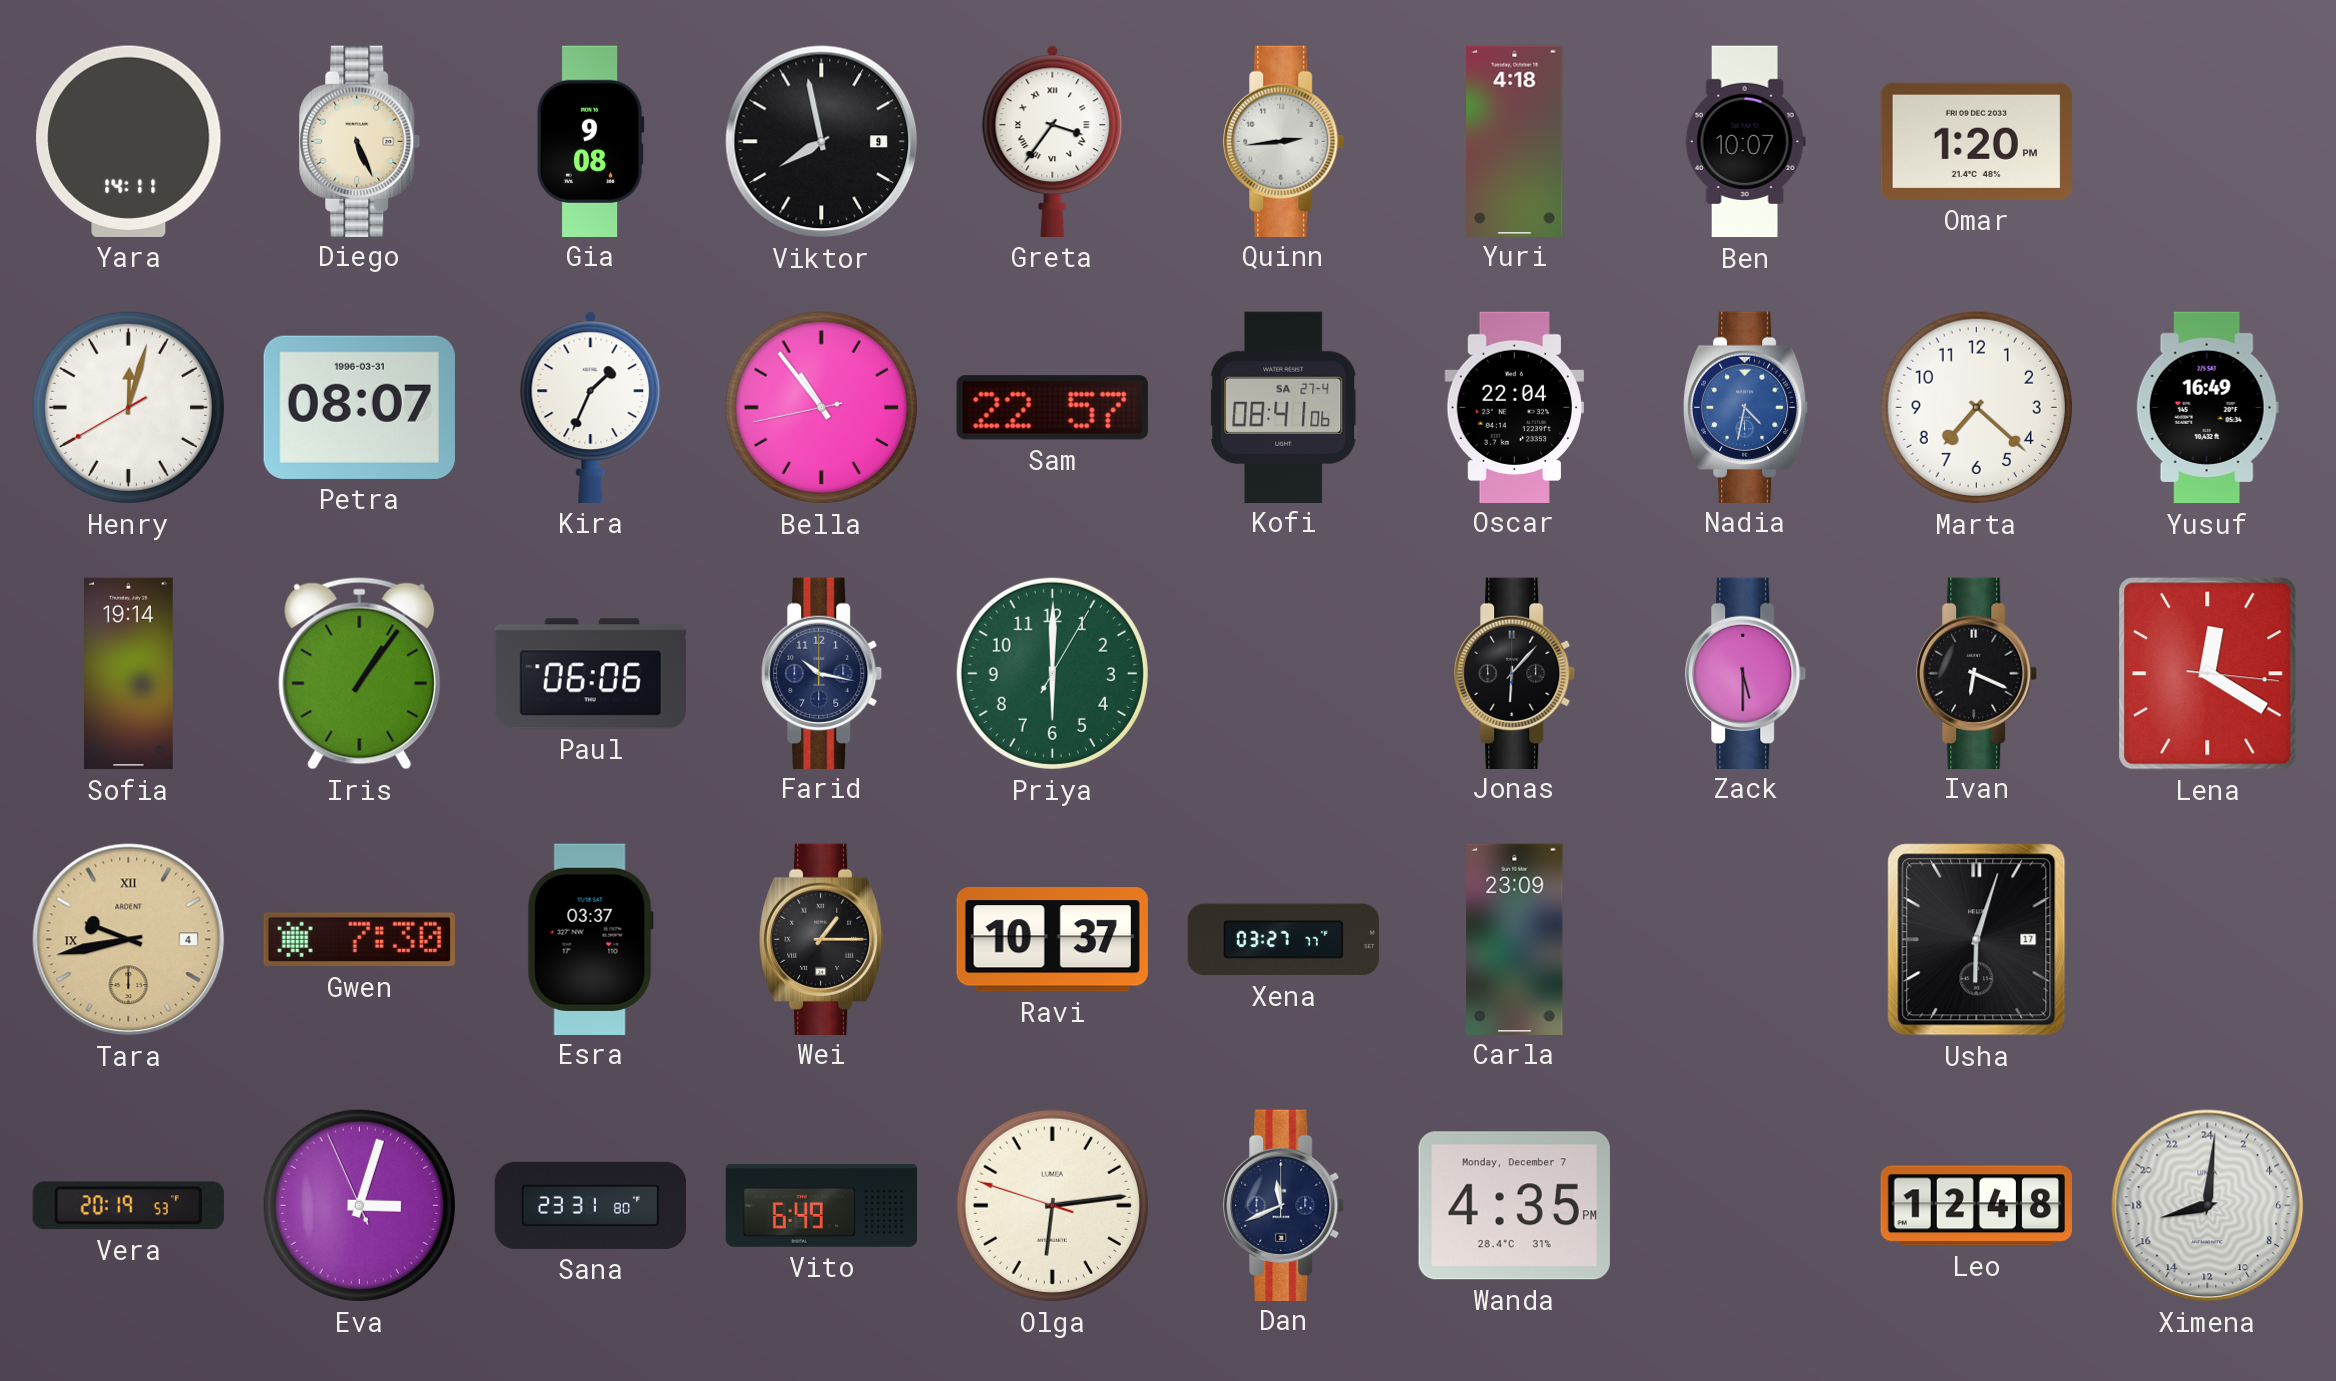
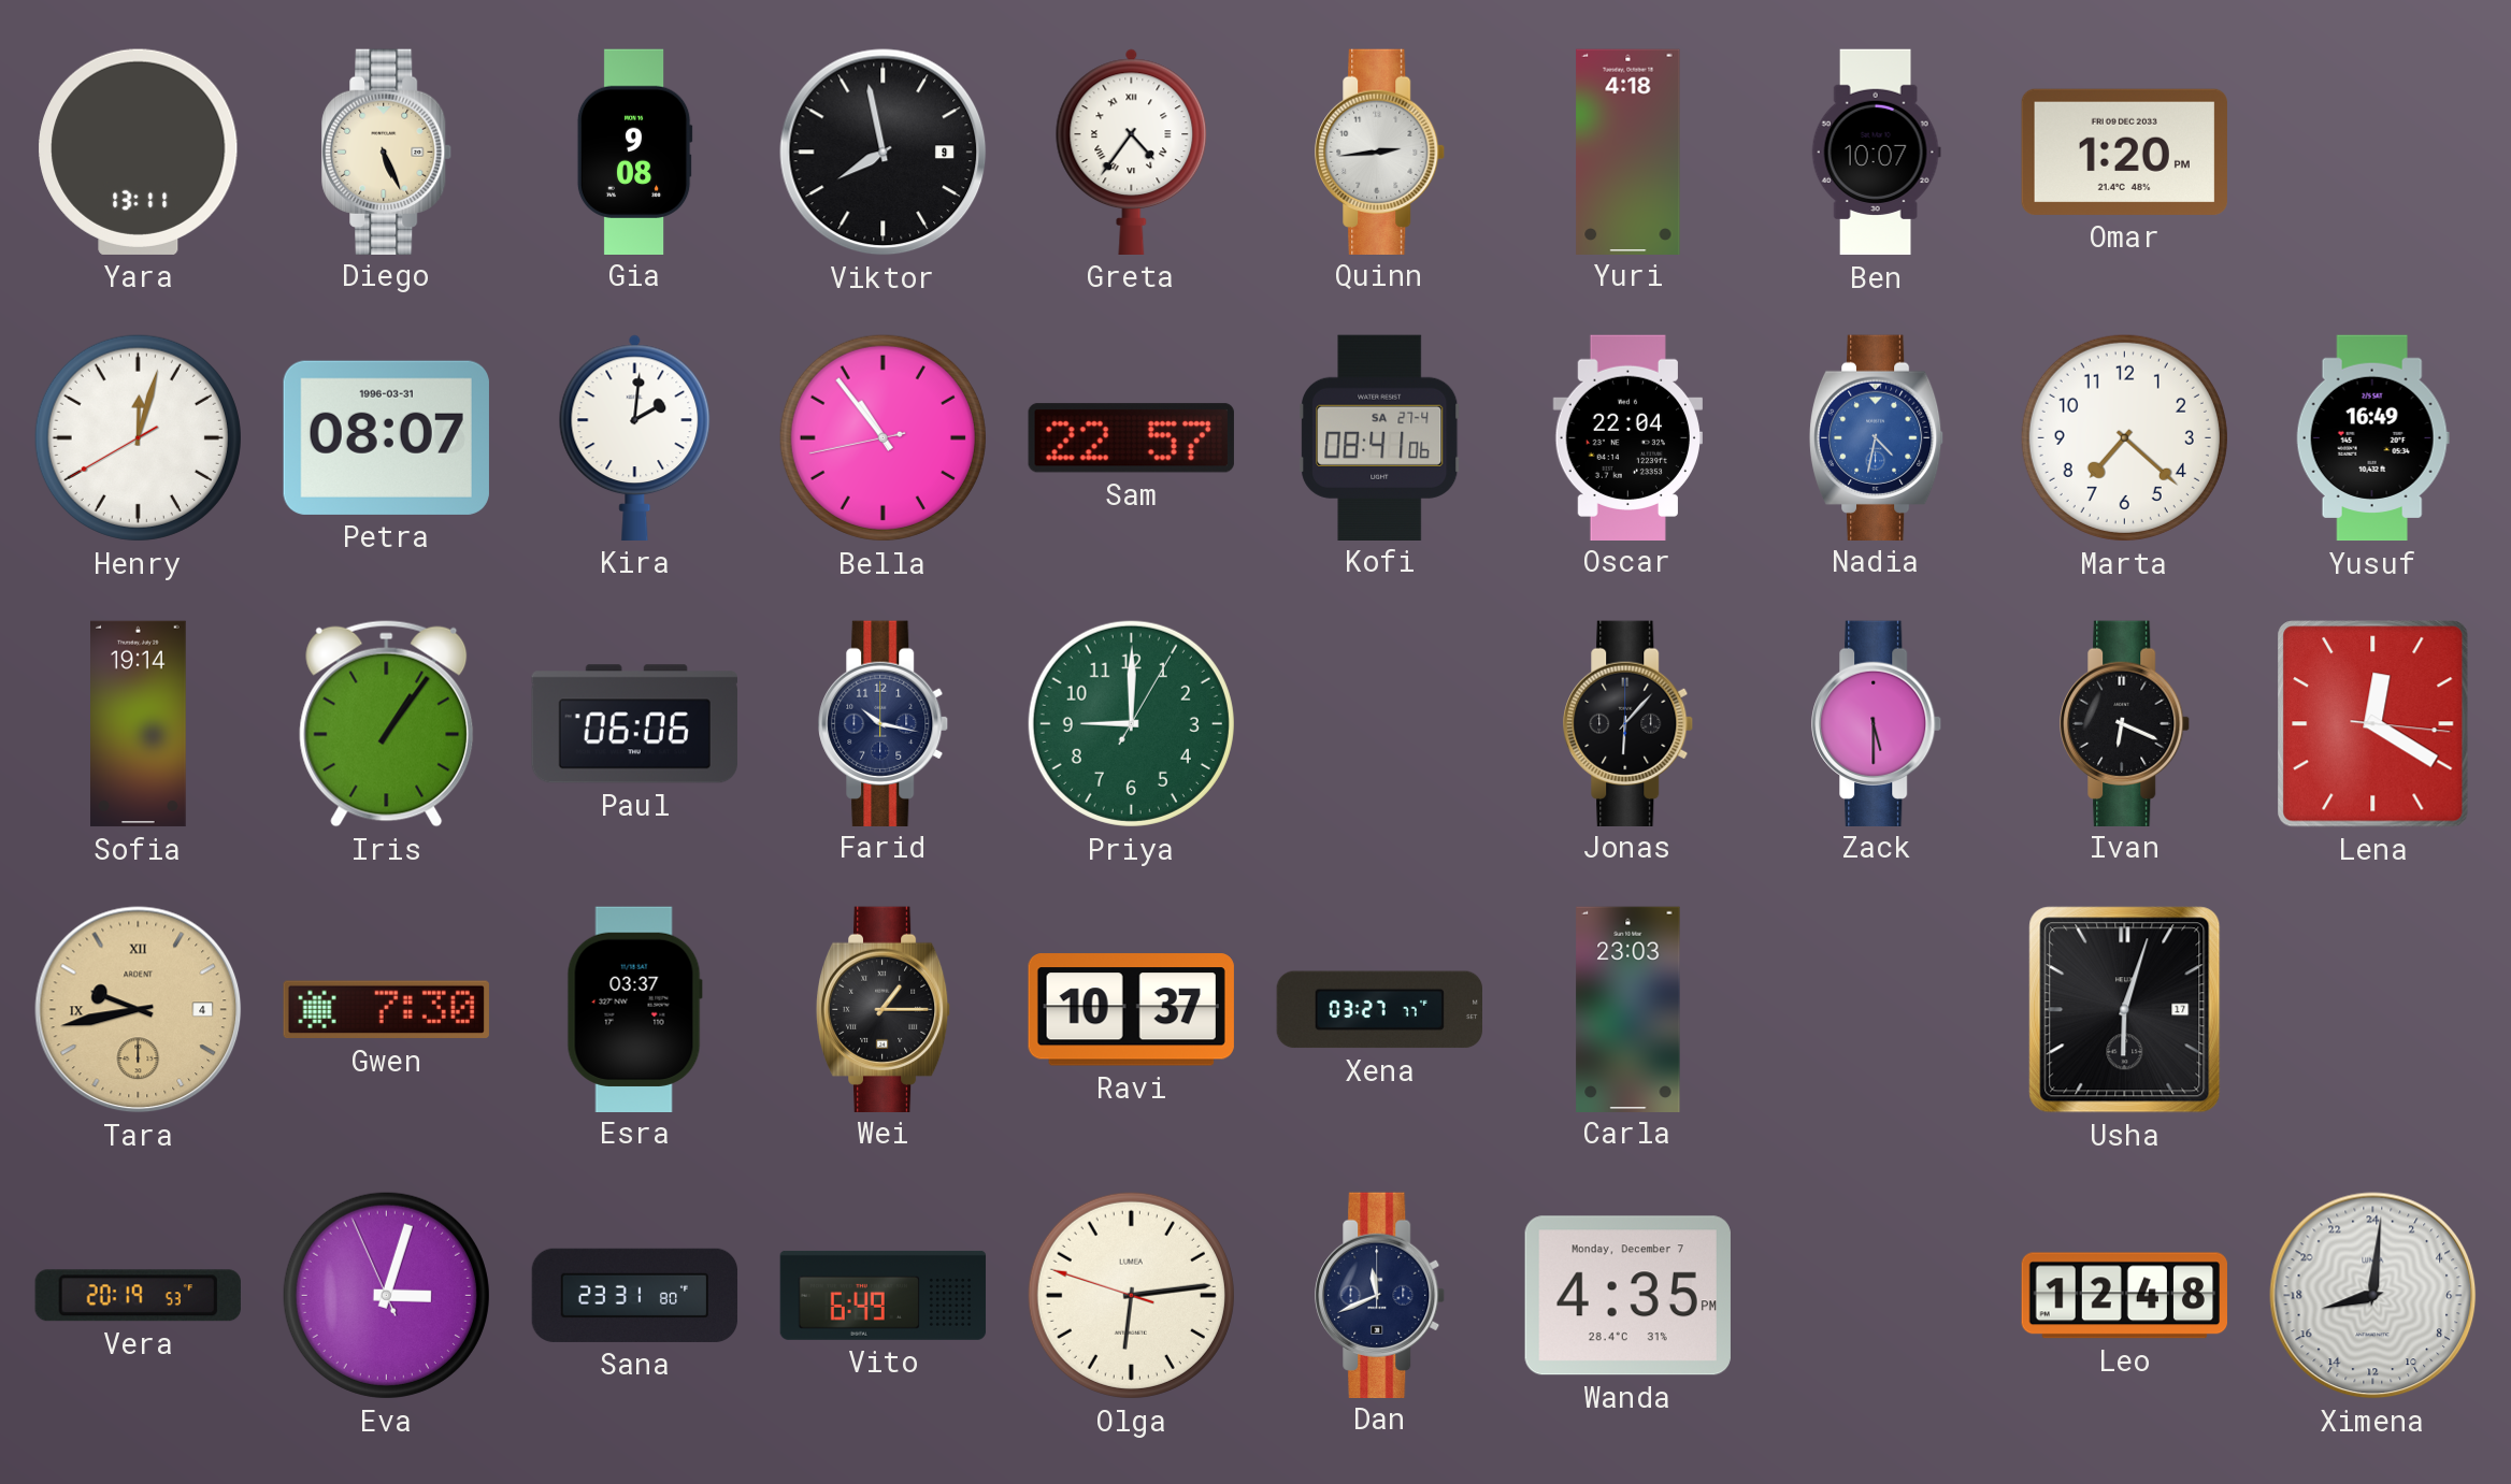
Yara: 14:11 -> 13:11
Greta: 3:36 -> 4:36
Kira: 1:34 -> 2:01
Priya: 6:00 -> 9:00
Carla: 23:09 -> 23:03
